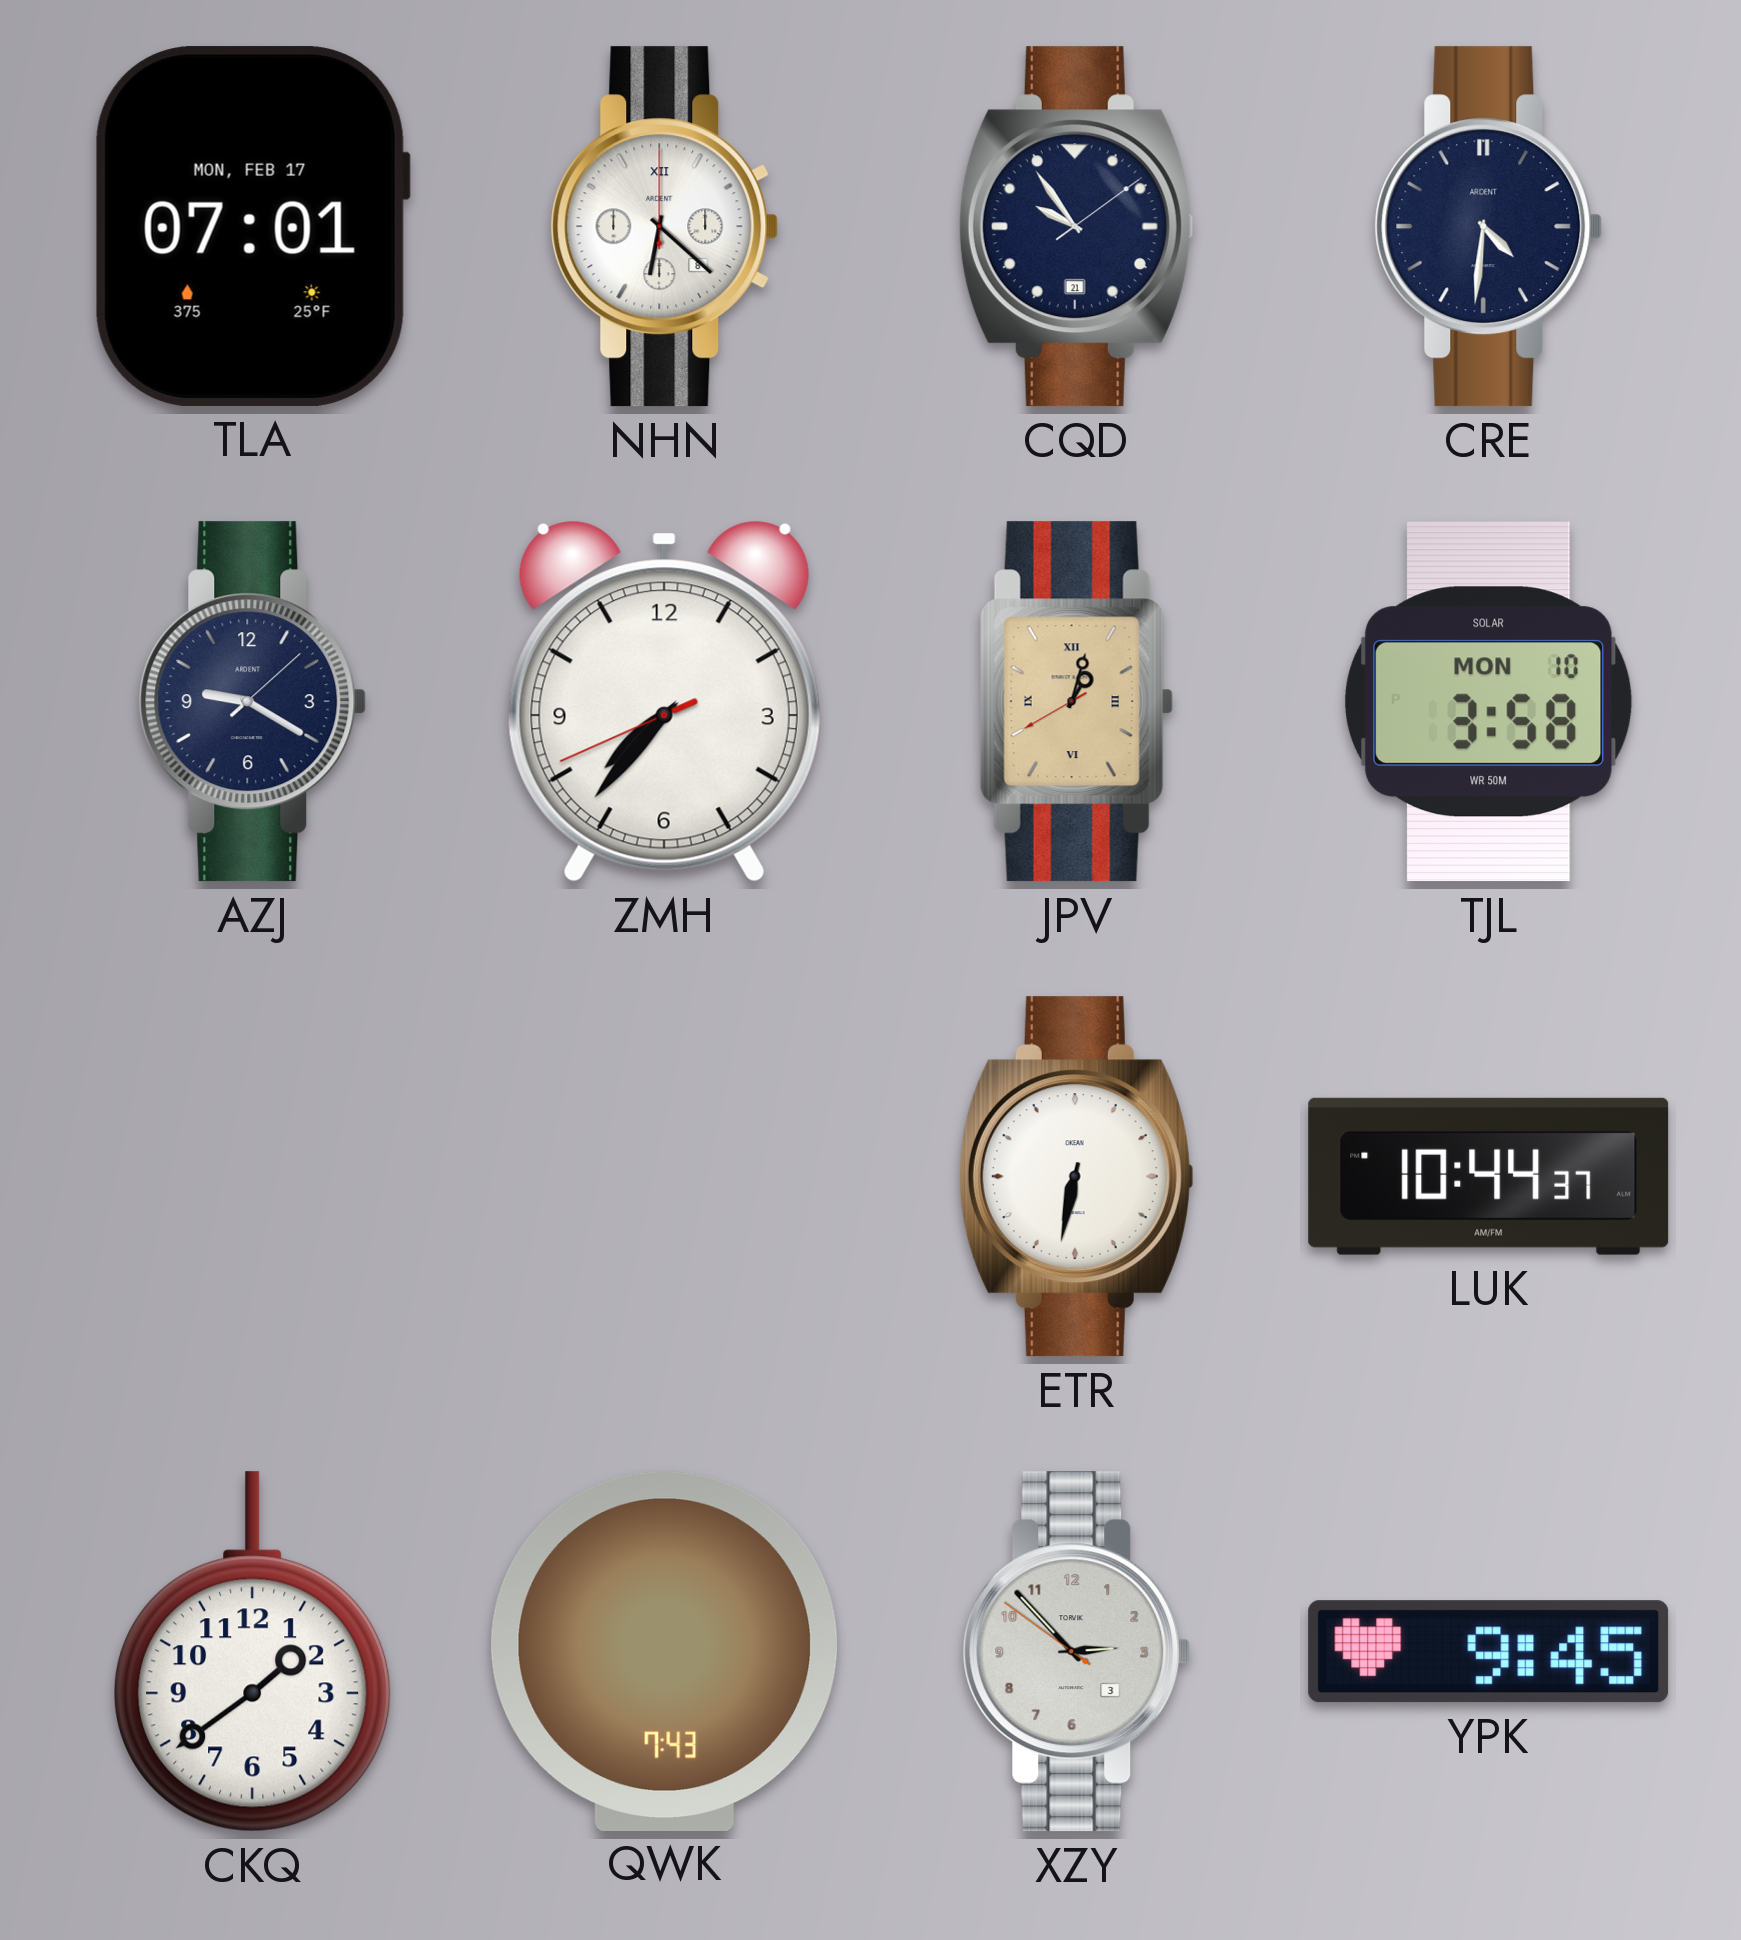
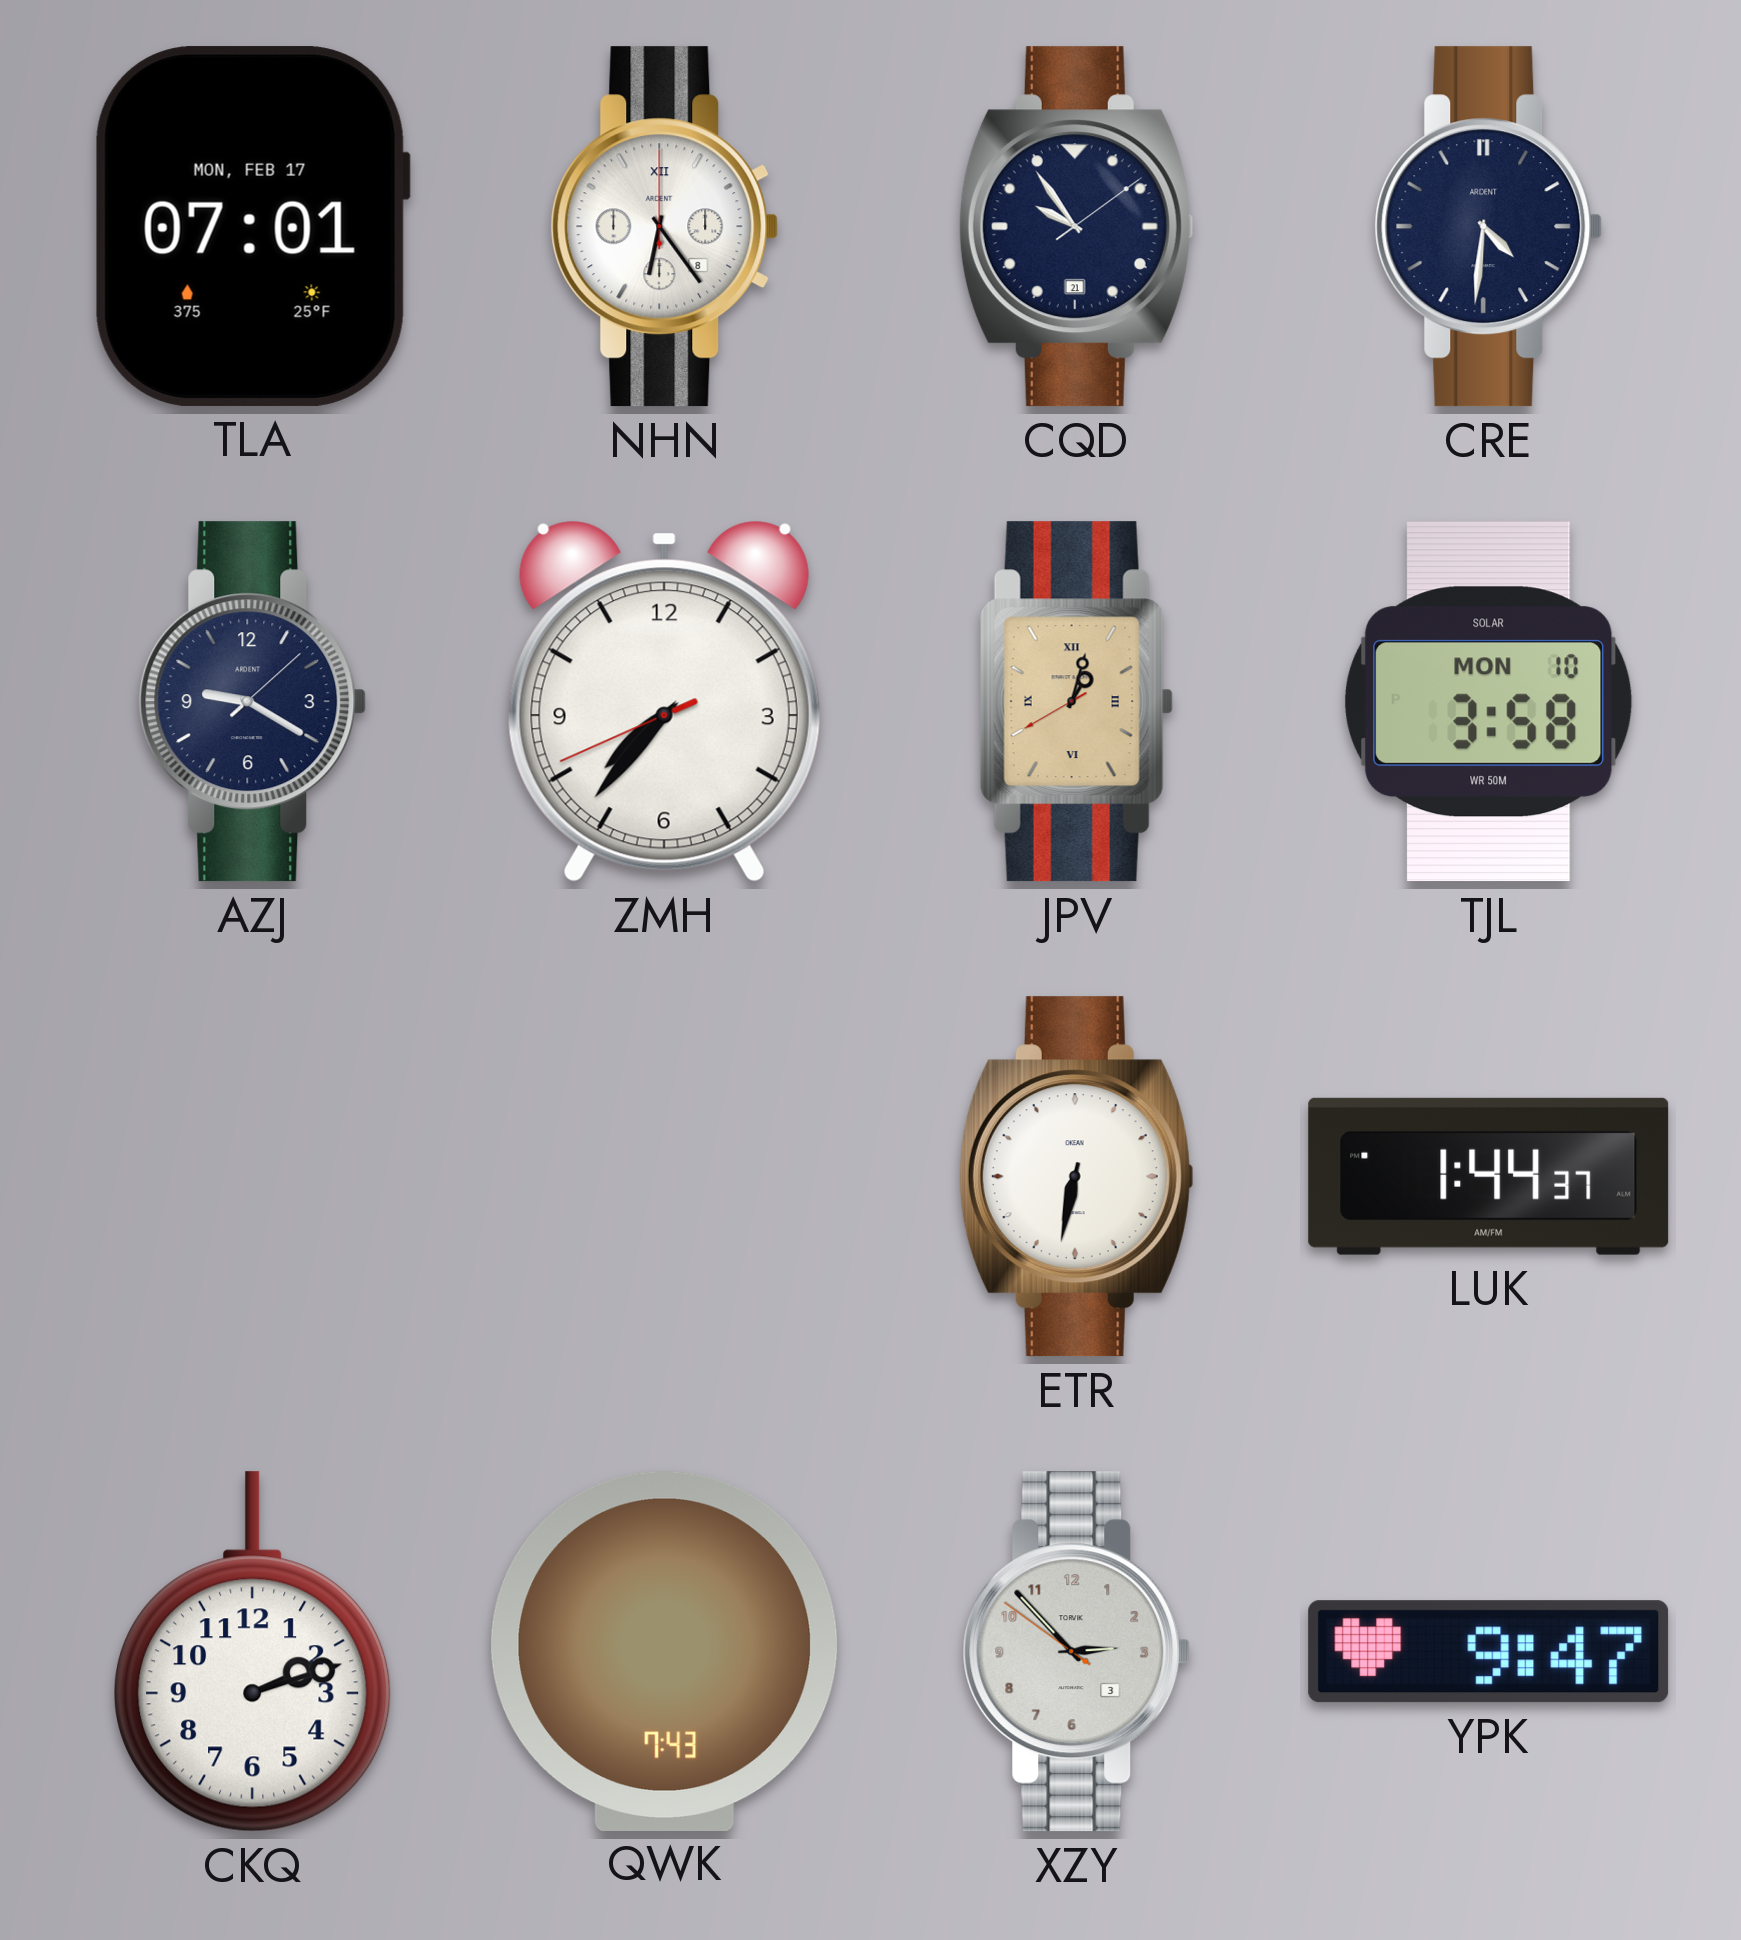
NHN: 6:22 -> 6:24
LUK: 10:44 -> 1:44
CKQ: 1:39 -> 2:12
YPK: 9:45 -> 9:47
